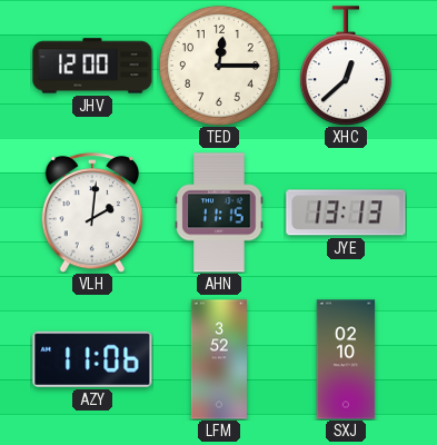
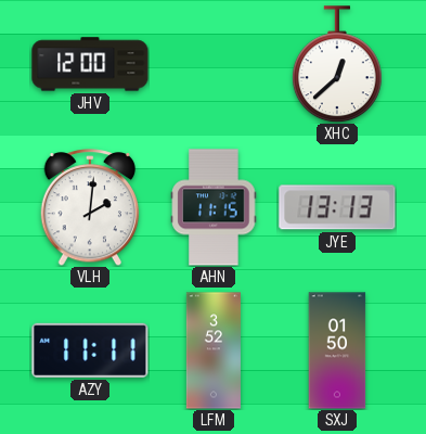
TED: 12:15 -> none
AZY: 11:06 -> 11:11
SXJ: 02:10 -> 01:50
